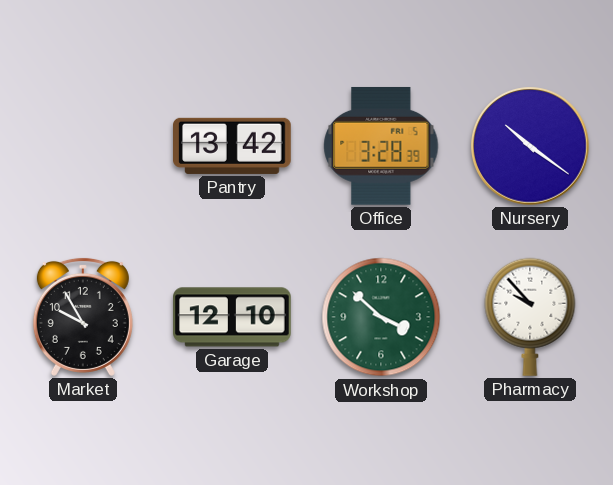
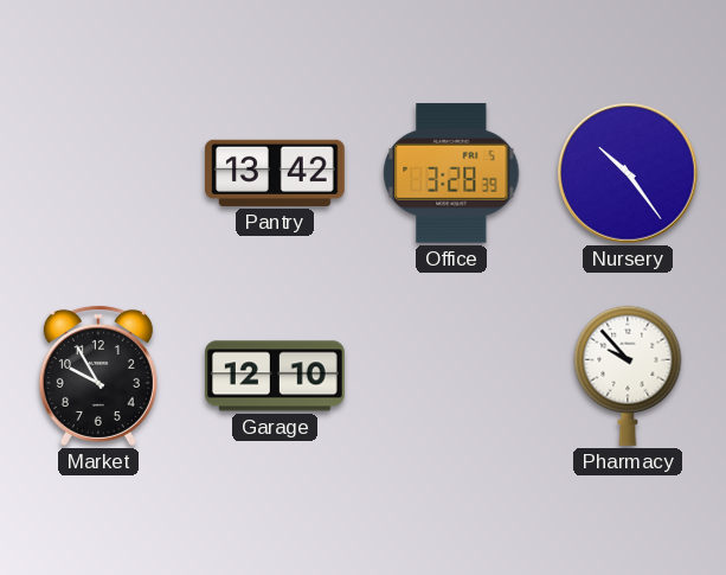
Nursery: 10:21 -> 10:24
Workshop: 3:52 -> none
